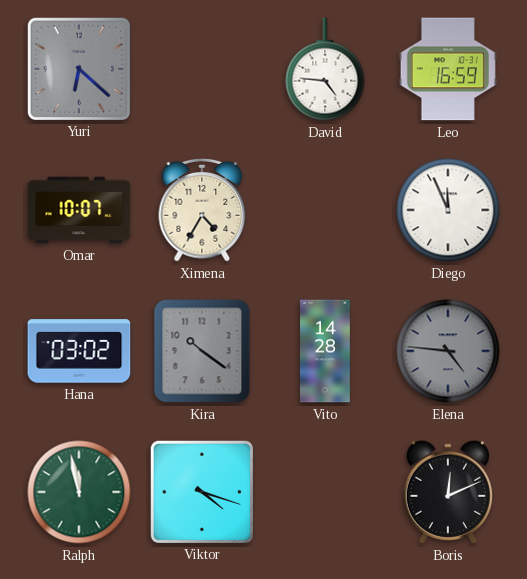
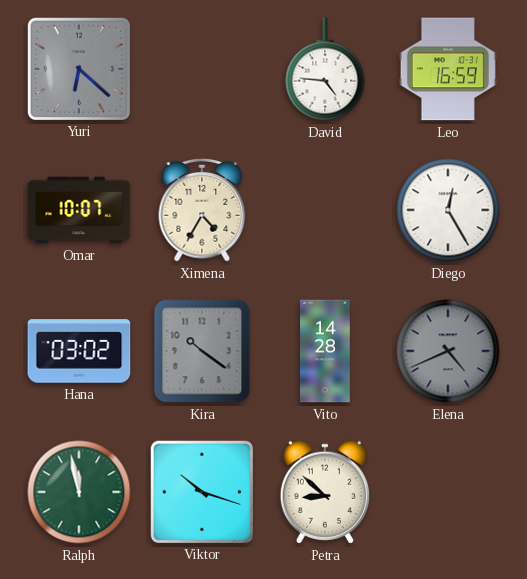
Diego: 11:56 -> 12:25
Elena: 4:46 -> 4:41
Viktor: 4:18 -> 10:18
Petra: none -> 8:52
Boris: 12:11 -> none
